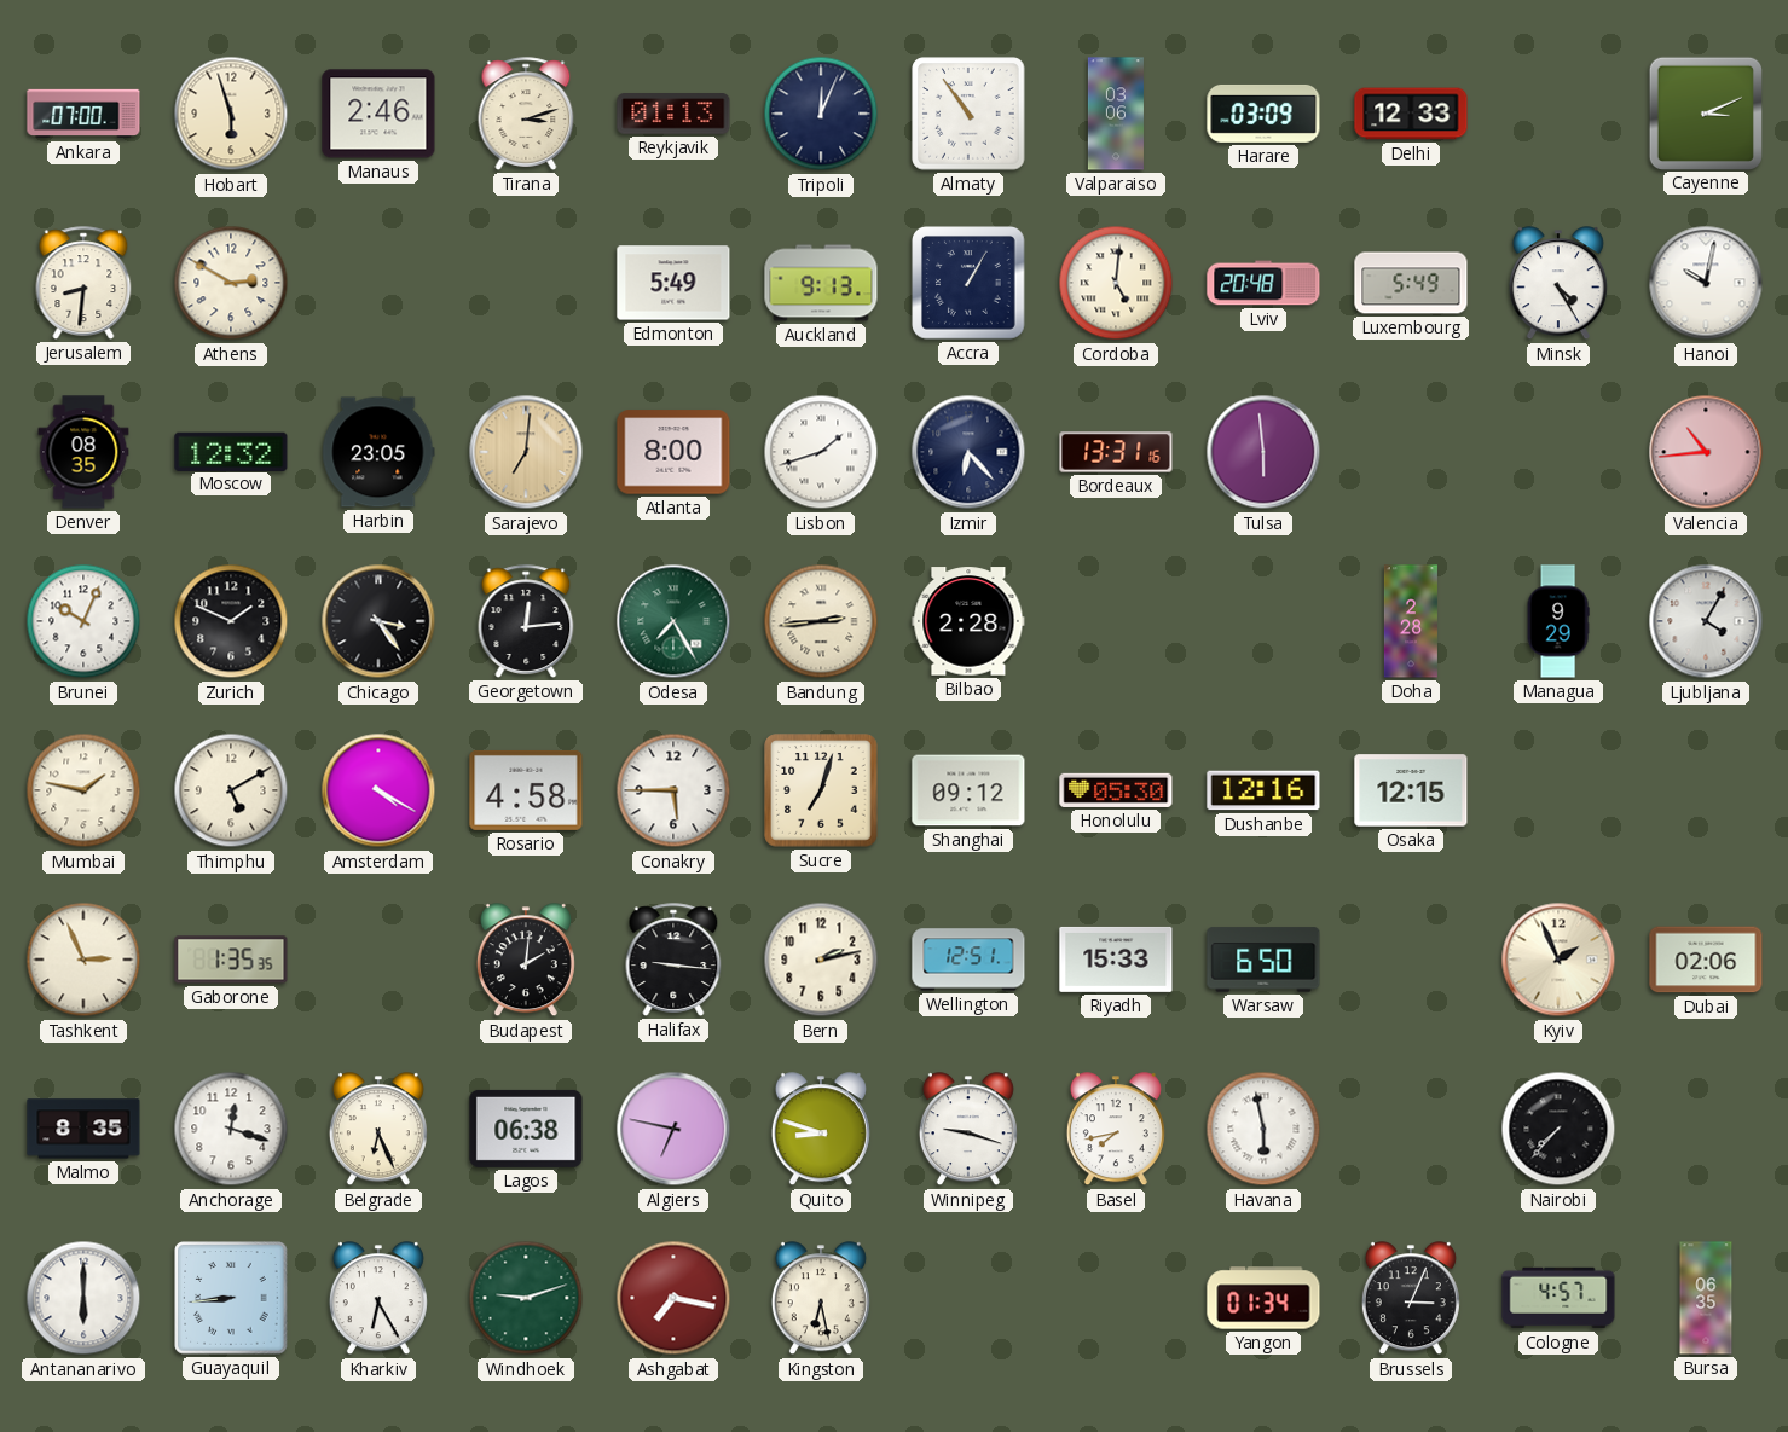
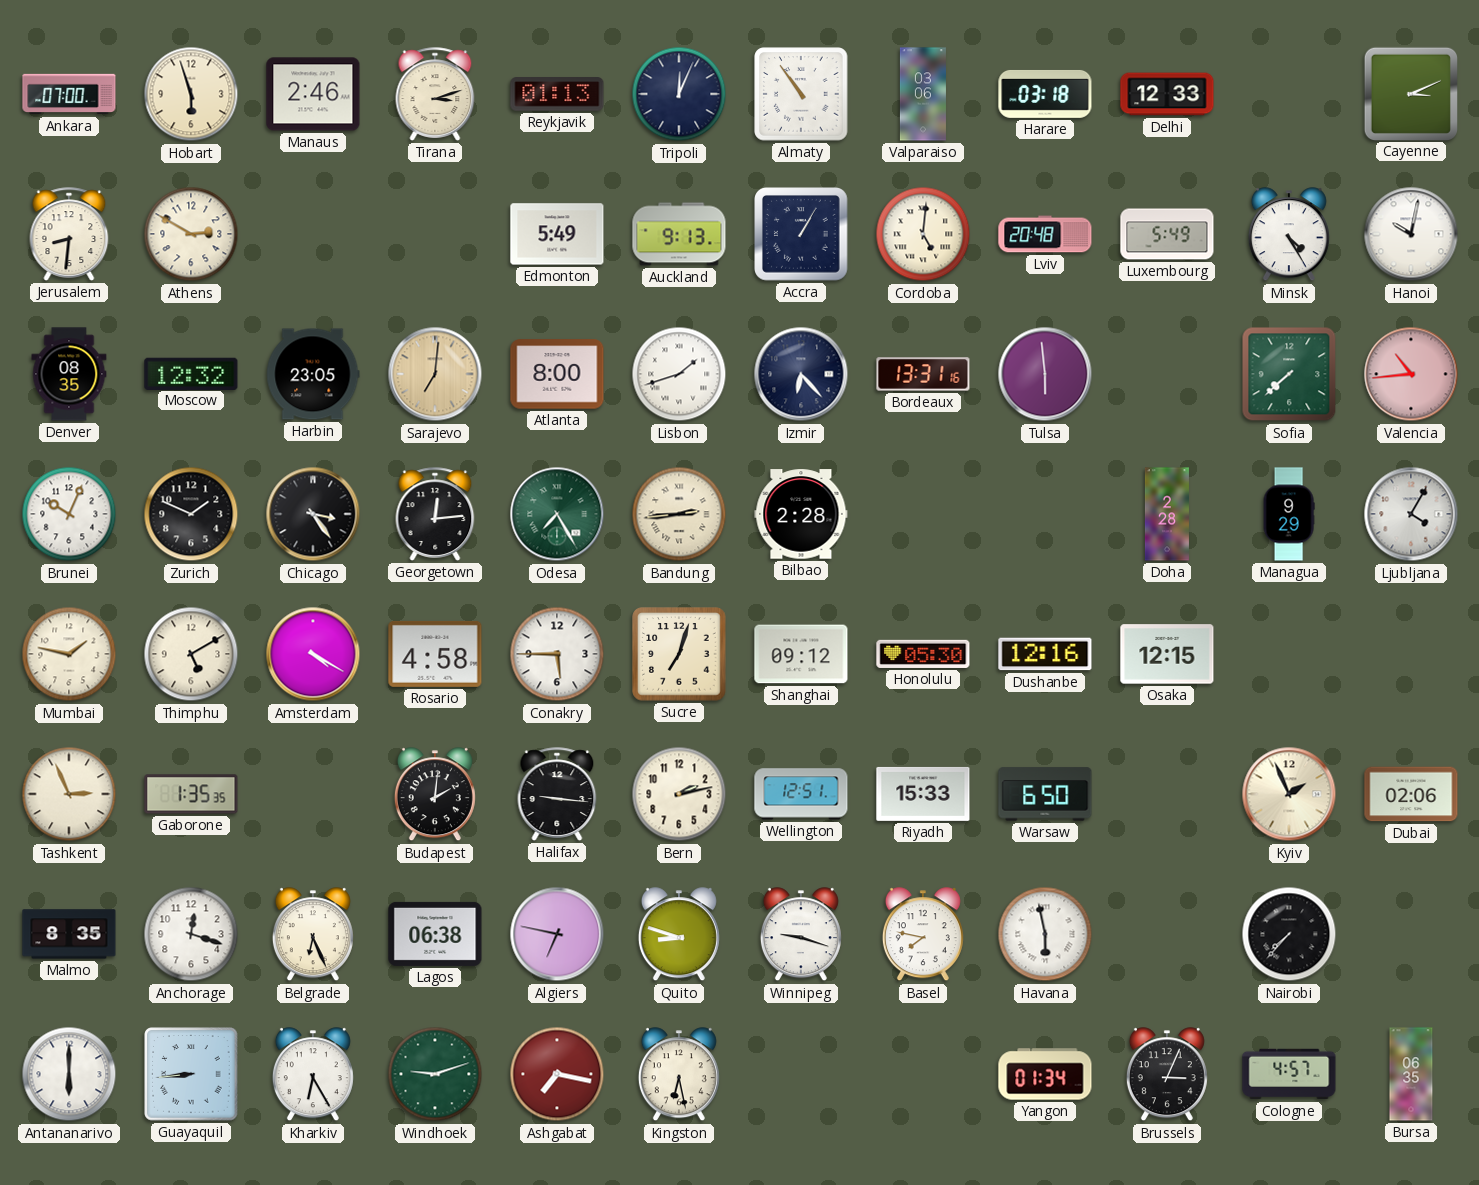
Harare: 03:09 -> 03:18
Sofia: none -> 7:38
Basel: 7:43 -> 7:47
